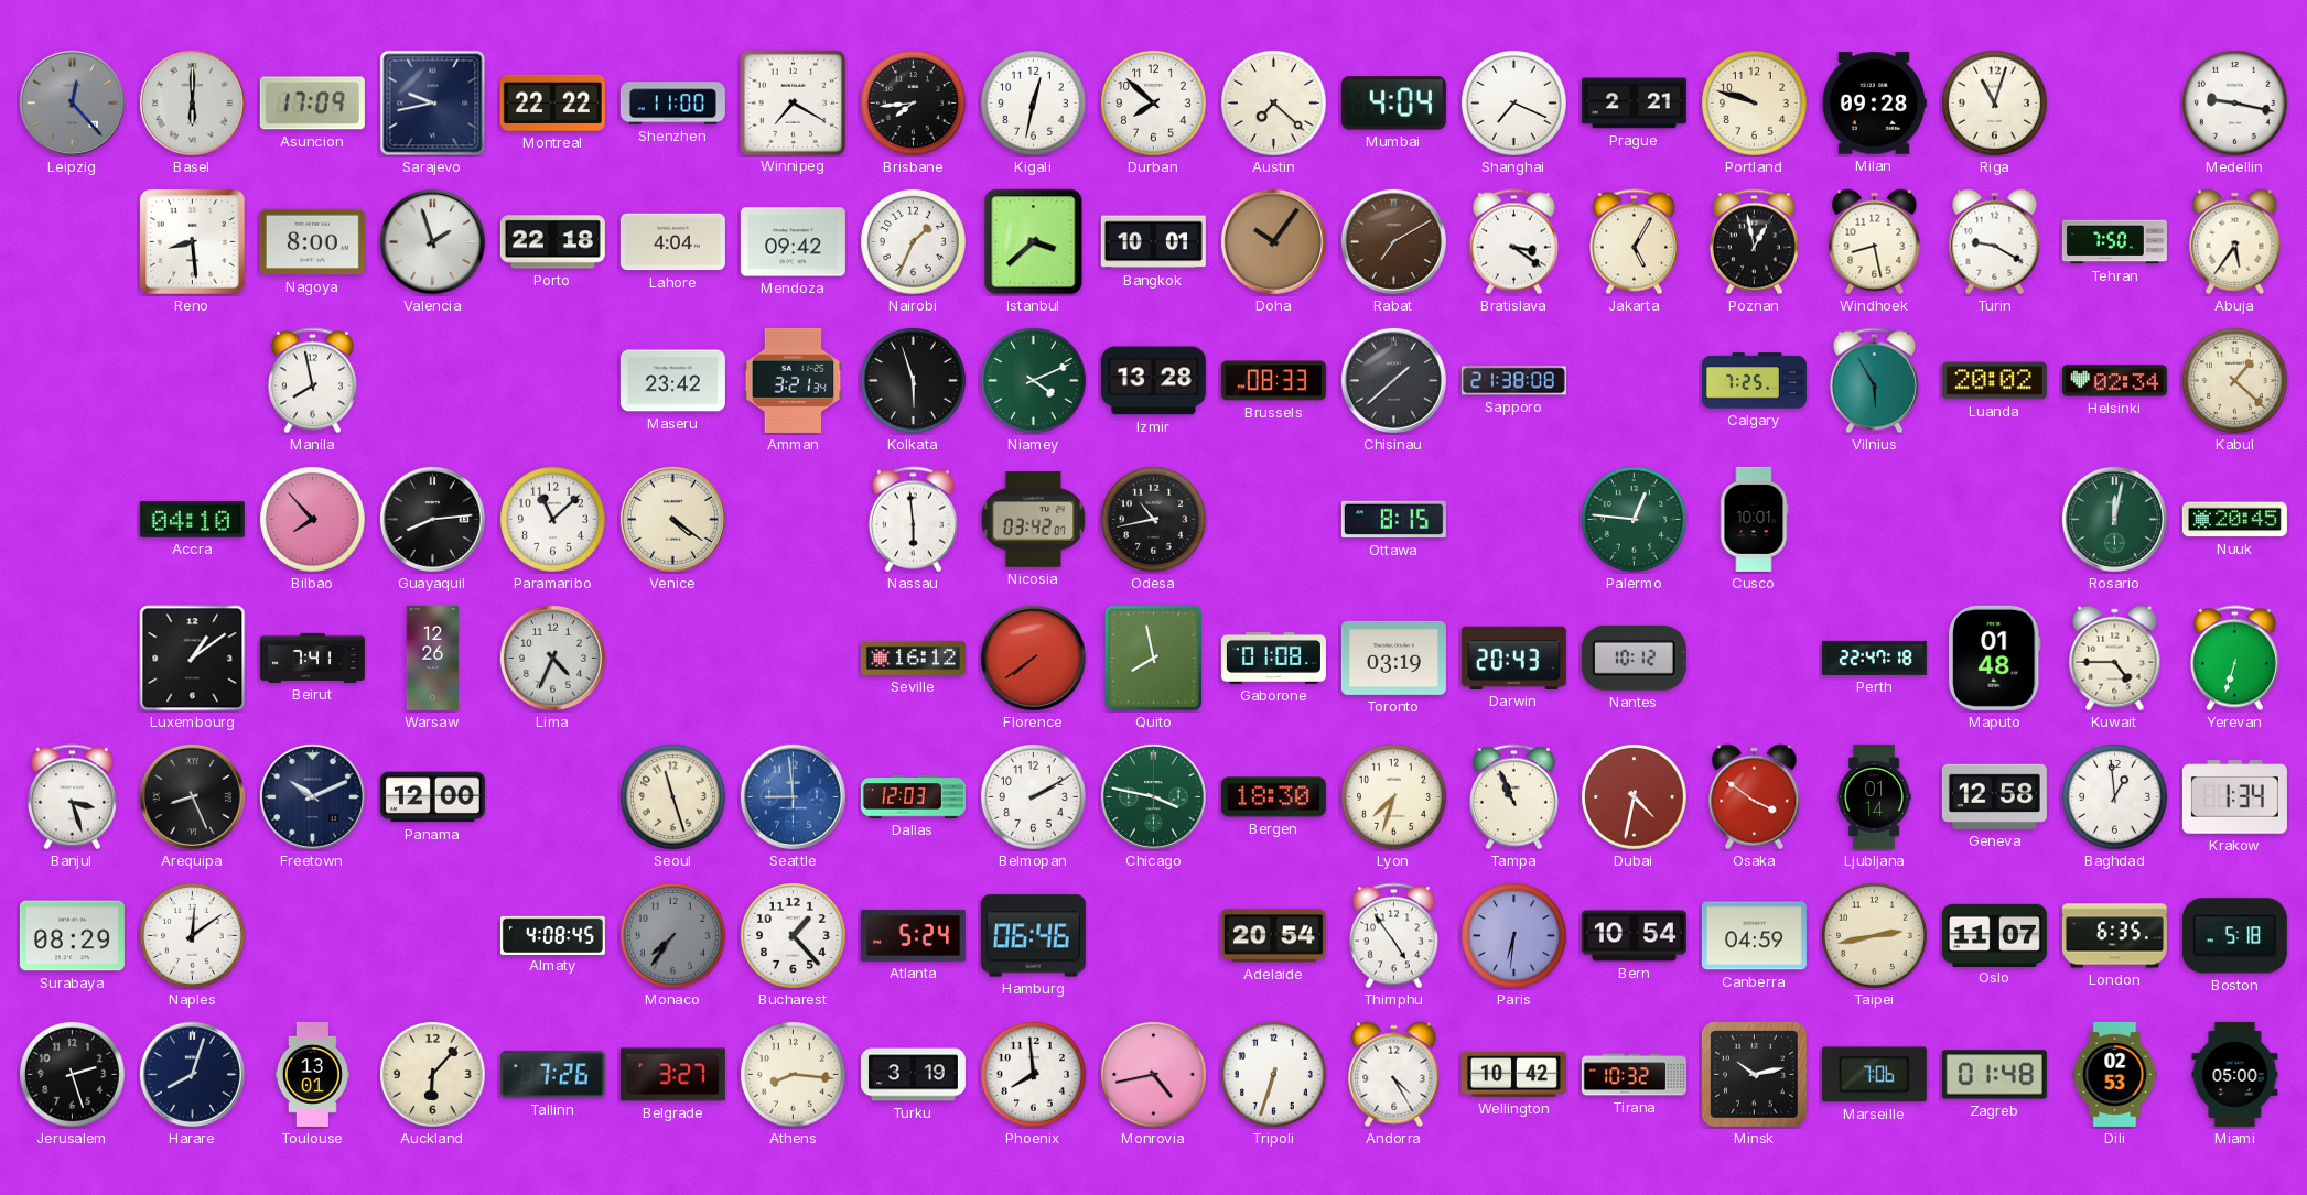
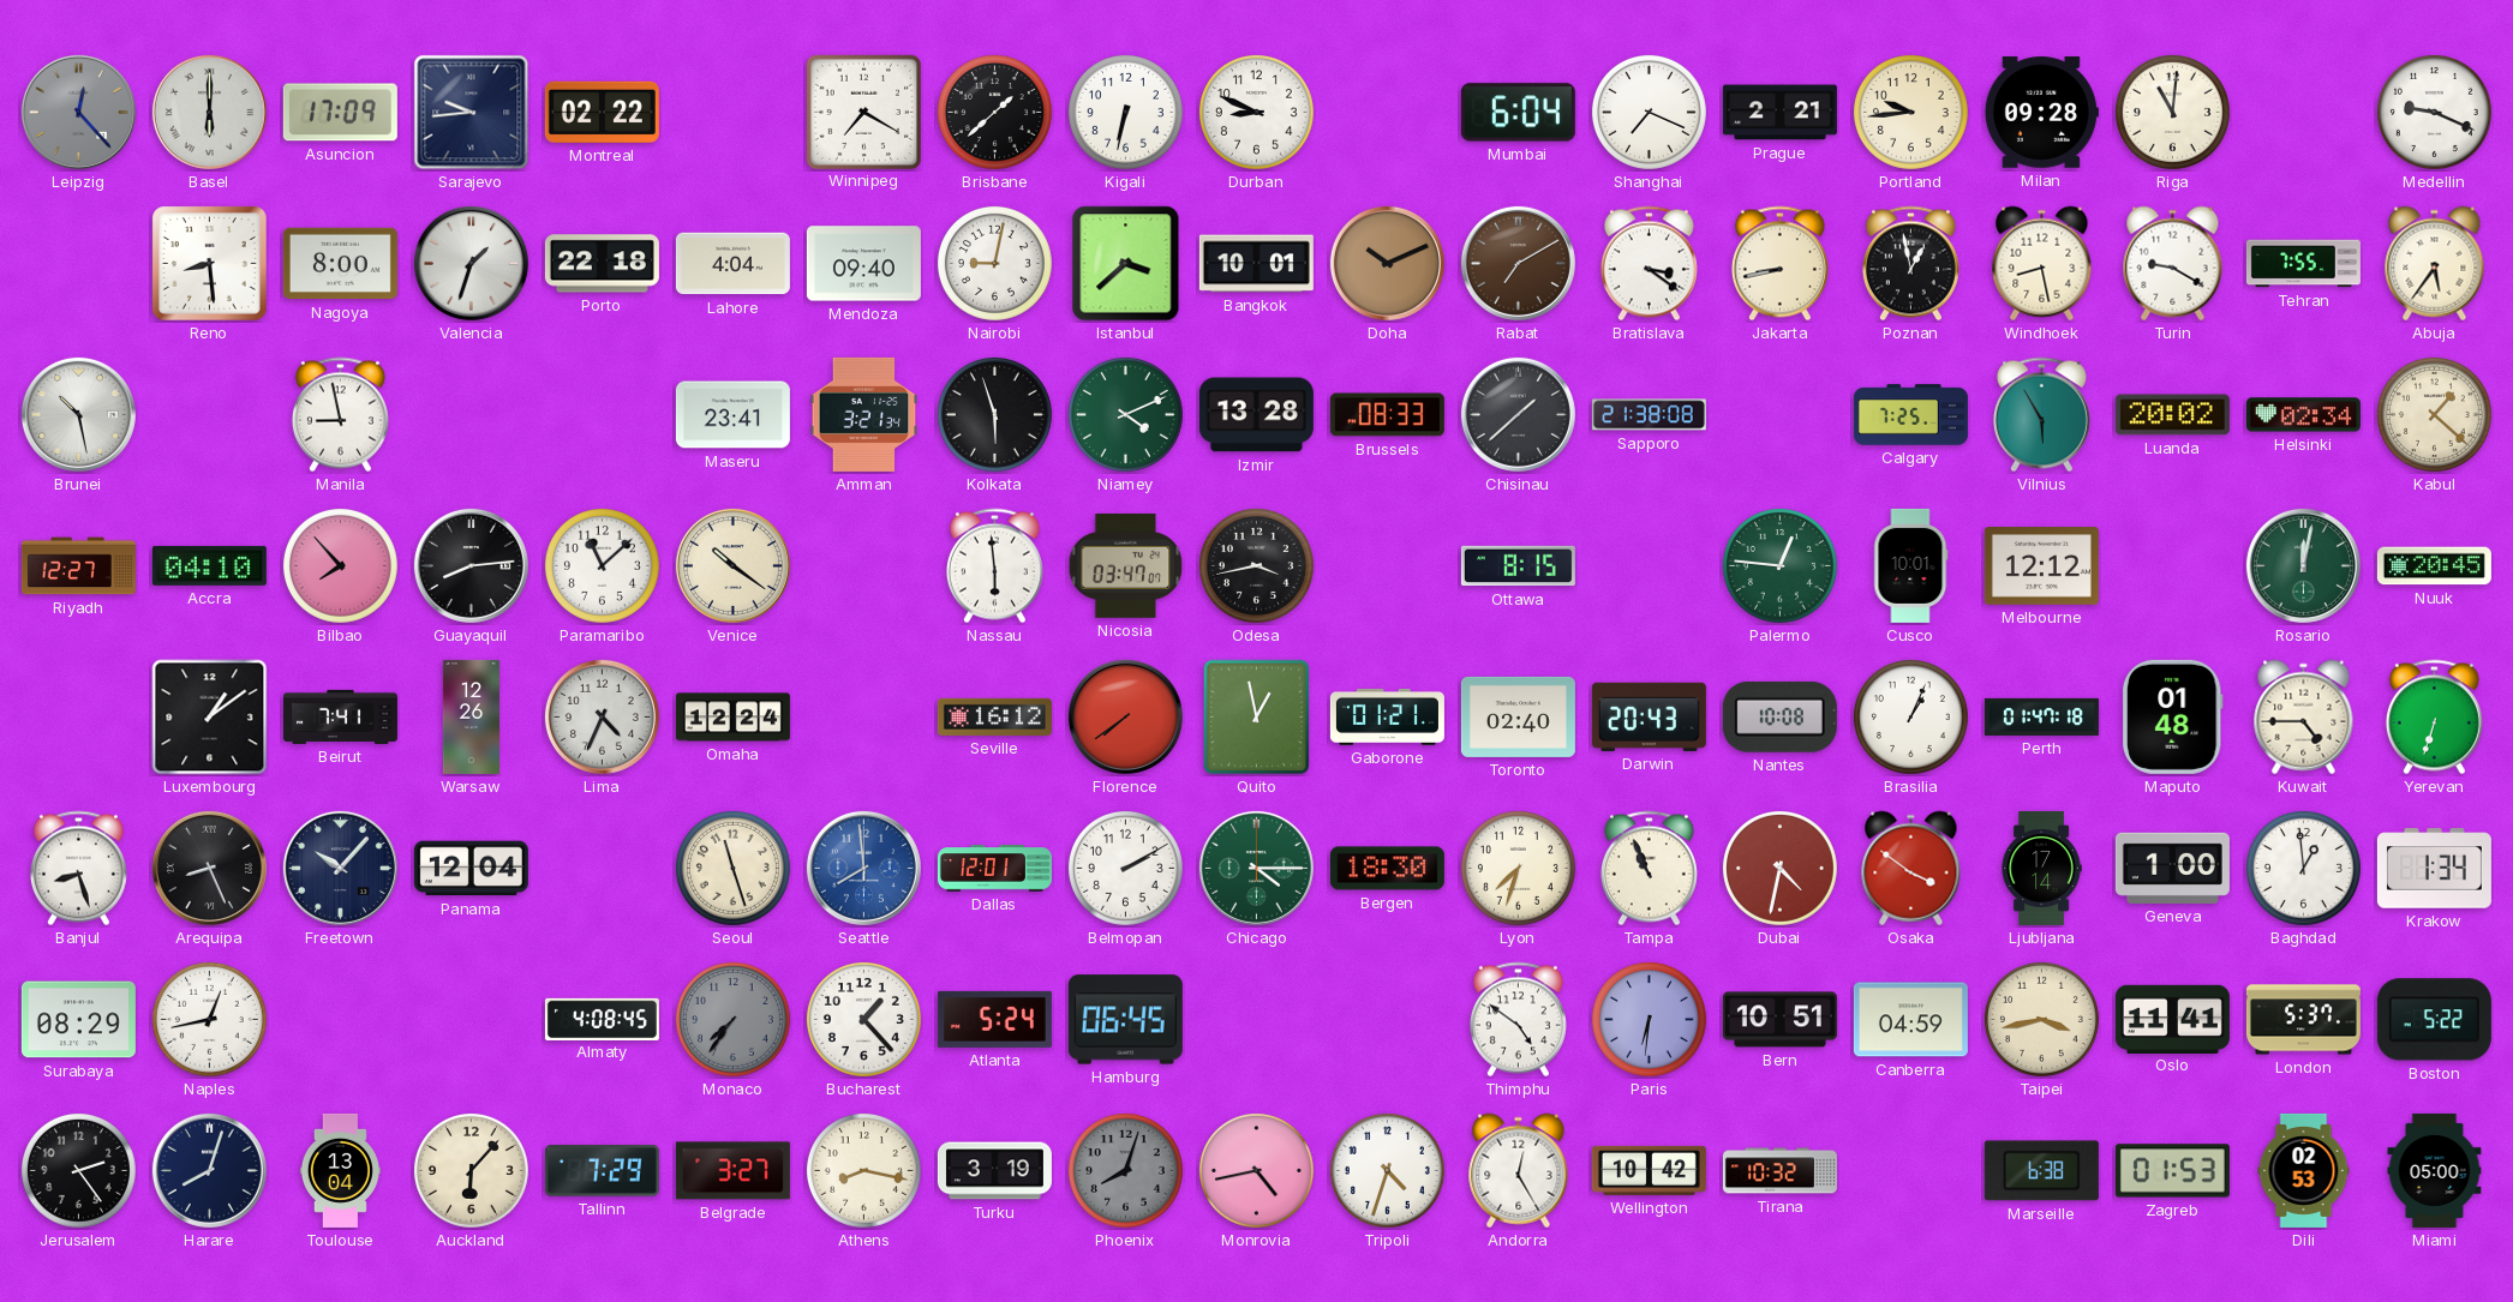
Sarajevo: 9:43 -> 9:44
Montreal: 22:22 -> 02:22
Shenzhen: 11:00 -> none
Brisbane: 7:44 -> 1:38
Kigali: 12:32 -> 6:32
Durban: 7:52 -> 8:49
Austin: 7:22 -> none
Mumbai: 4:04 -> 6:04
Portland: 9:48 -> 9:44
Riga: 11:03 -> 11:01
Medellin: 9:17 -> 9:19
Valencia: 1:57 -> 1:33
Mendoza: 09:42 -> 09:40
Nairobi: 1:34 -> 9:02
Doha: 10:06 -> 10:11
Jakarta: 5:05 -> 8:43
Tehran: 7:50 -> 7:55
Brunei: none -> 10:28
Manila: 7:58 -> 8:58
Maseru: 23:42 -> 23:41
Riyadh: none -> 12:27
Venice: 4:21 -> 10:21
Nicosia: 03:42 -> 03:47
Odesa: 10:43 -> 3:43
Melbourne: none -> 12:12
Omaha: none -> 12:24
Quito: 7:58 -> 12:58
Gaborone: 01:08 -> 01:21
Toronto: 03:19 -> 02:40
Nantes: 10:12 -> 10:08
Brasilia: none -> 1:04
Perth: 22:47 -> 01:47
Banjul: 3:27 -> 8:27
Freetown: 10:11 -> 10:07
Panama: 12:00 -> 12:04
Seattle: 8:59 -> 7:59
Dallas: 12:03 -> 12:01
Chicago: 3:47 -> 4:15
Ljubljana: 01:14 -> 17:14
Geneva: 12:58 -> 1:00
Naples: 12:09 -> 12:43
Hamburg: 06:46 -> 06:45
Adelaide: 20:54 -> none
Thimphu: 4:54 -> 4:51
Bern: 10:54 -> 10:51
Taipei: 2:43 -> 3:43
Oslo: 11:07 -> 11:41
London: 6:35 -> 5:37
Boston: 5:18 -> 5:22
Jerusalem: 2:27 -> 2:24
Toulouse: 13:01 -> 13:04
Tallinn: 7:26 -> 7:29
Athens: 8:16 -> 8:17
Phoenix: 7:59 -> 8:03
Phoenix dial: white -> grey
Tripoli: 6:33 -> 4:33
Andorra: 4:25 -> 12:25
Minsk: 10:13 -> none
Marseille: 7:06 -> 6:38
Zagreb: 01:48 -> 01:53
